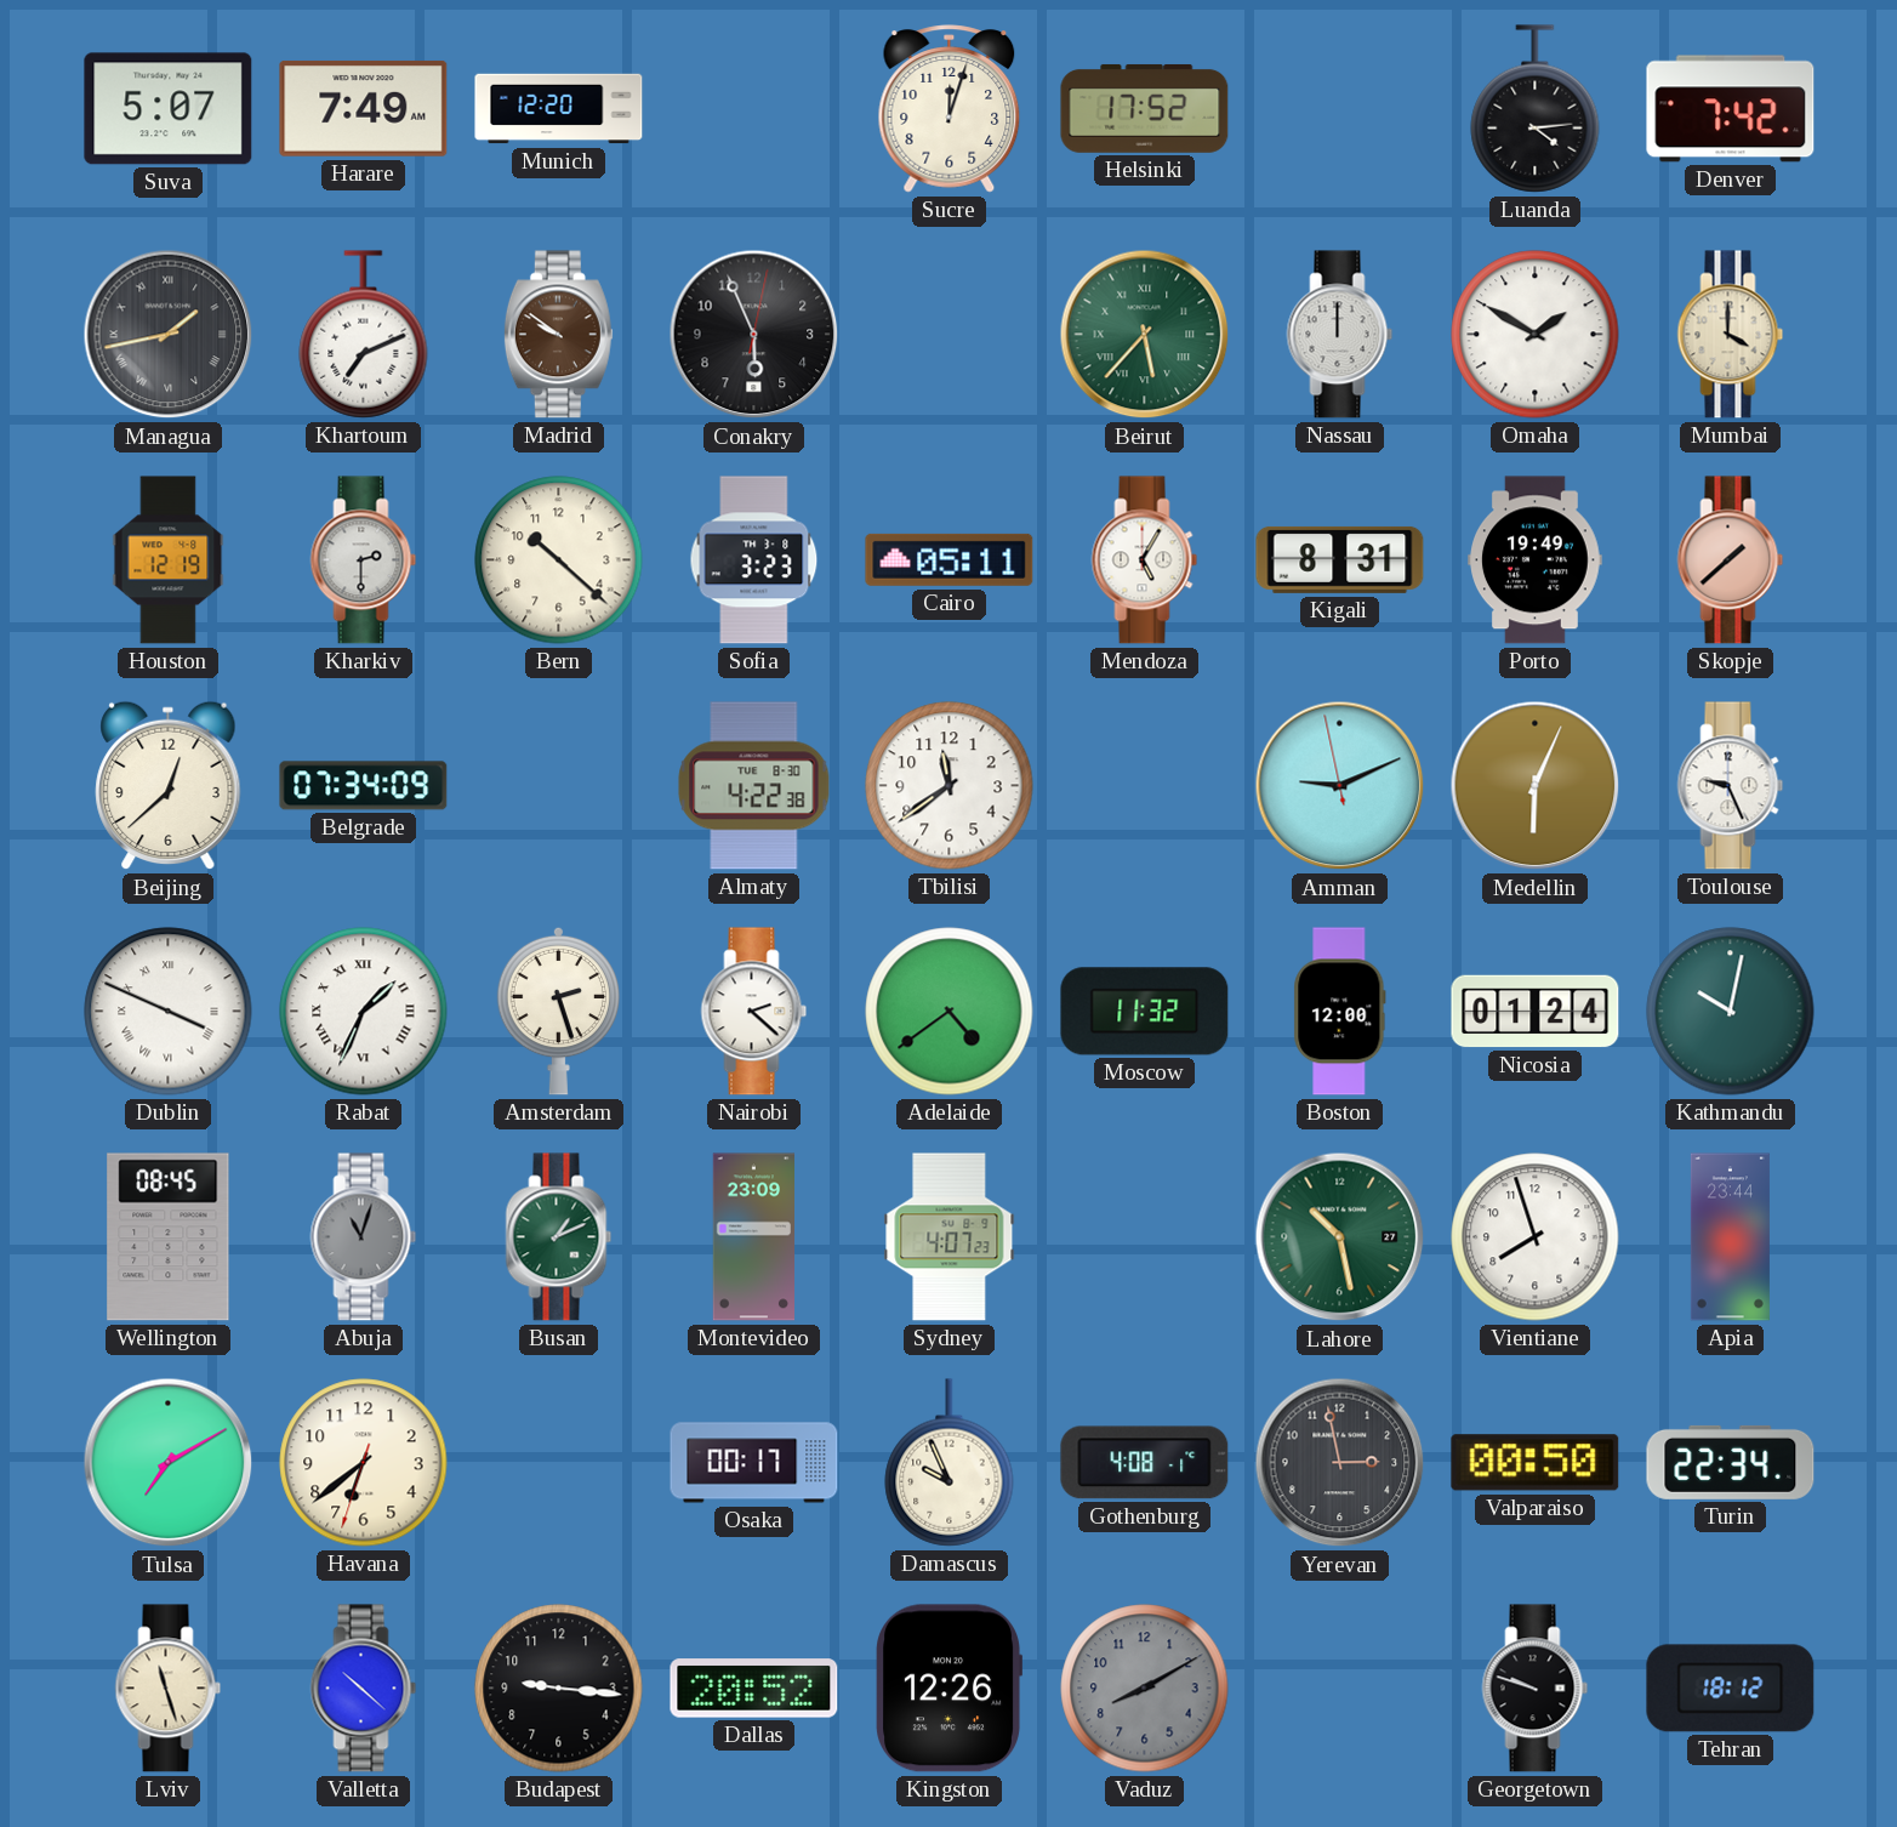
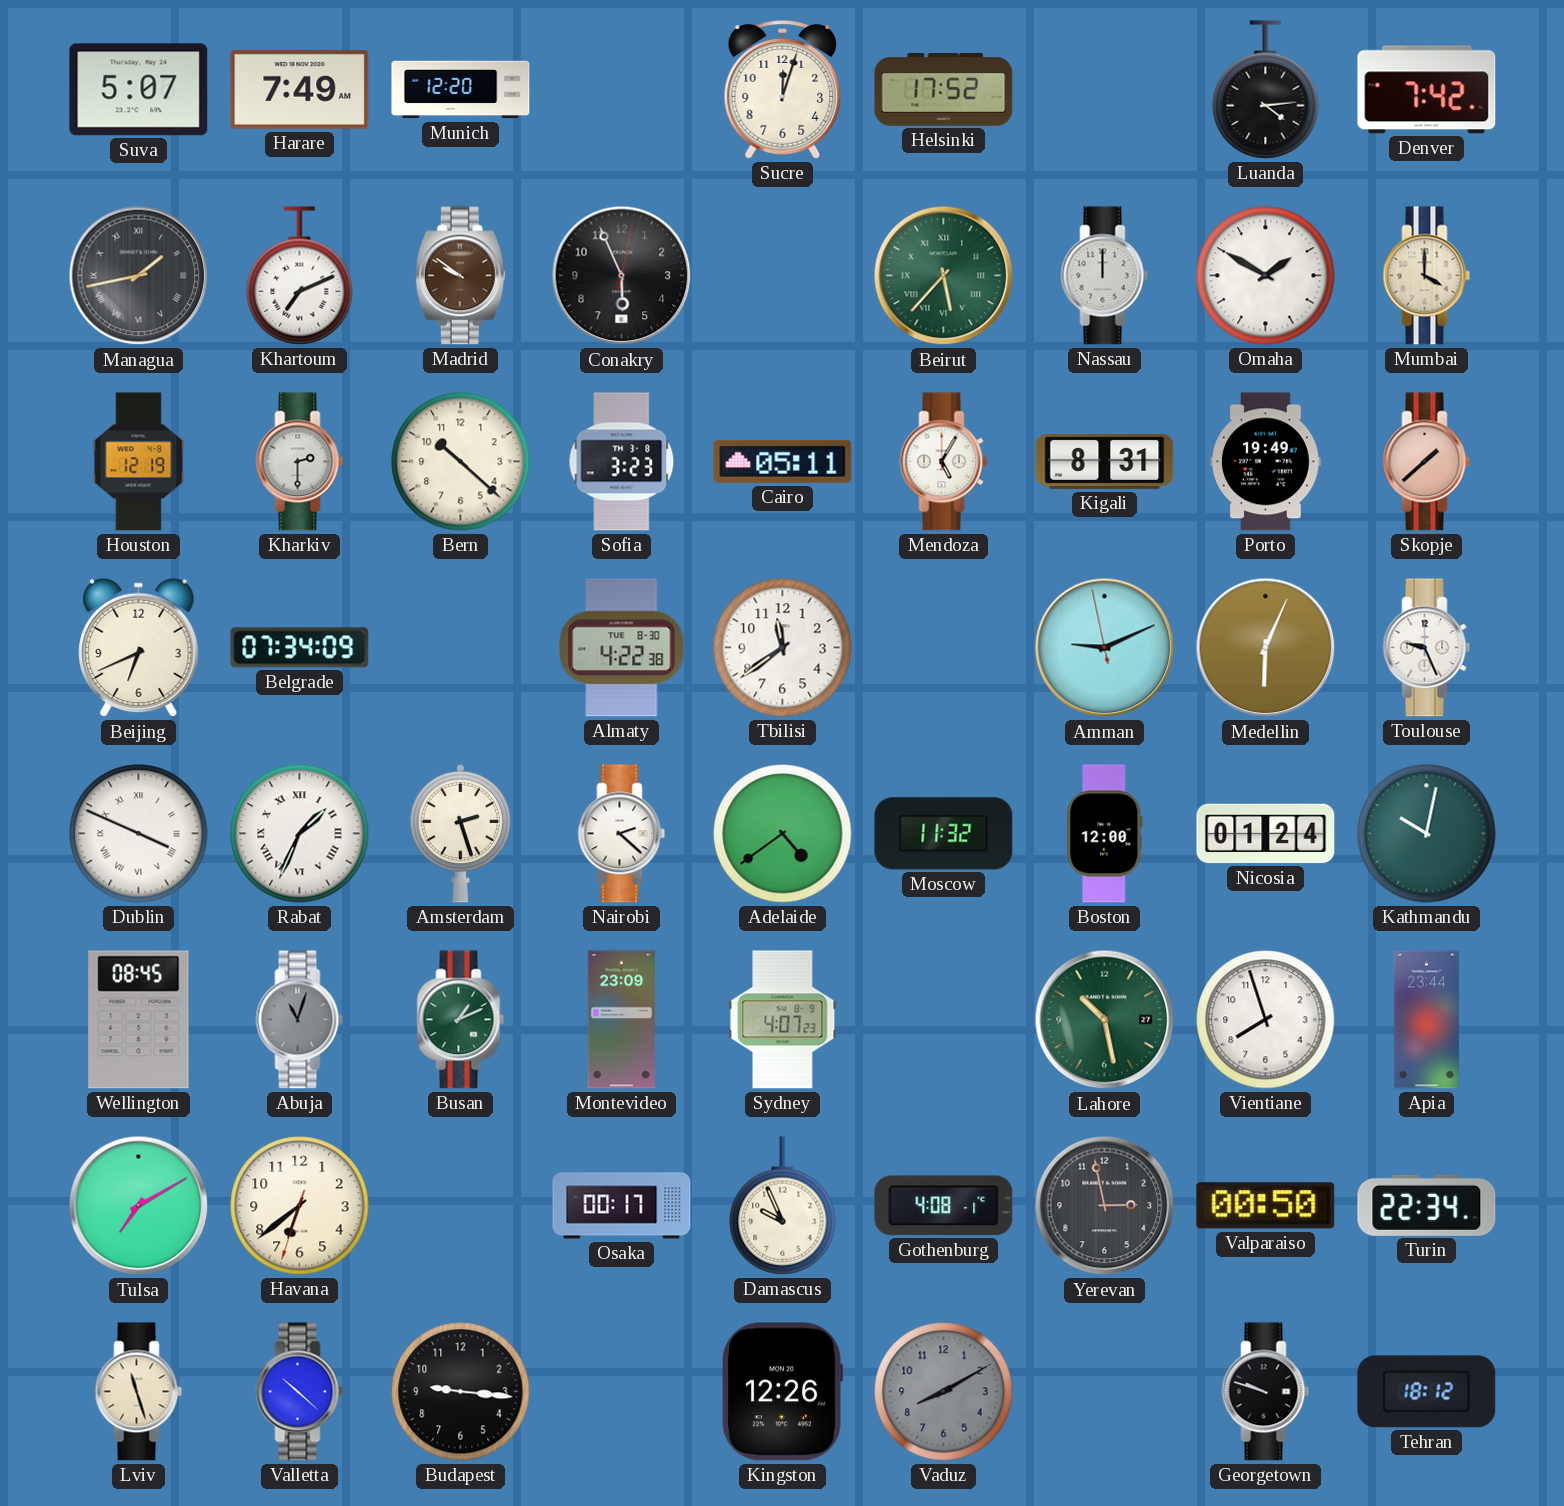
Beijing: 12:38 -> 6:41
Dallas: 20:52 -> none
